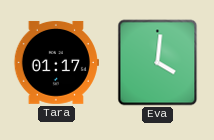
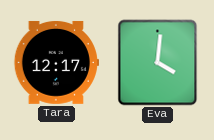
Tara: 01:17 -> 12:17
